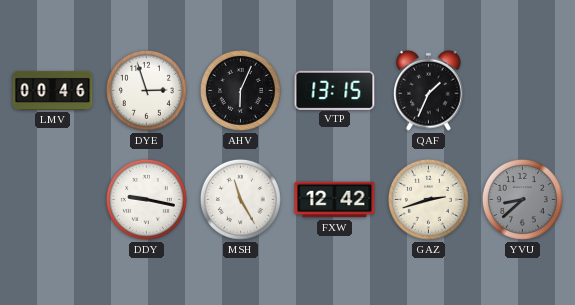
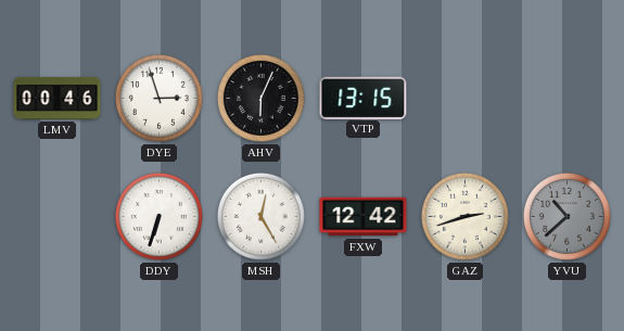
QAF: 1:34 -> none
DDY: 9:17 -> 6:33
MSH: 11:25 -> 12:25
YVU: 8:38 -> 10:38
